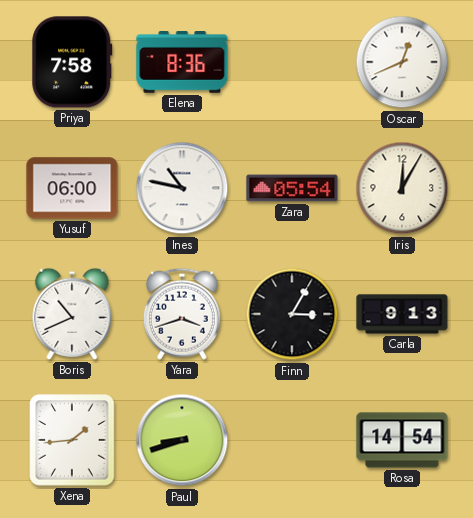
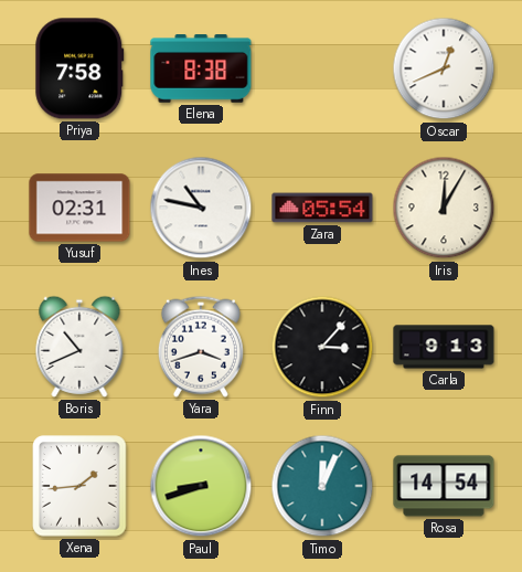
Elena: 8:36 -> 8:38
Yusuf: 06:00 -> 02:31
Finn: 3:05 -> 3:07
Timo: none -> 12:04
